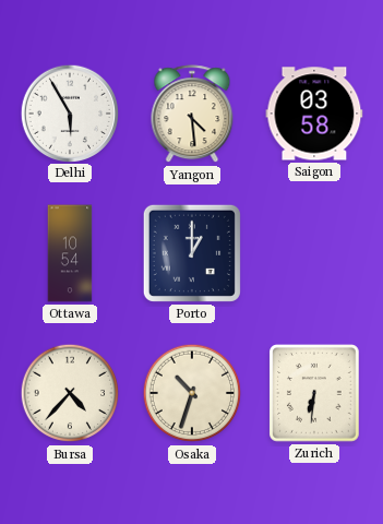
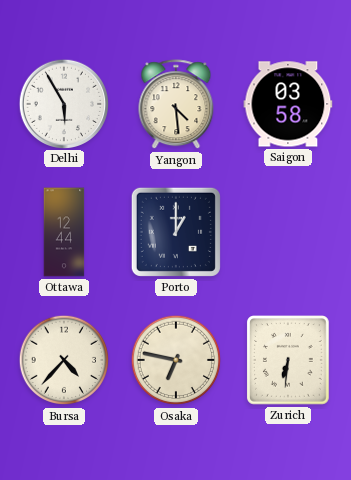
Ottawa: 10:54 -> 12:44
Osaka: 10:33 -> 6:47
